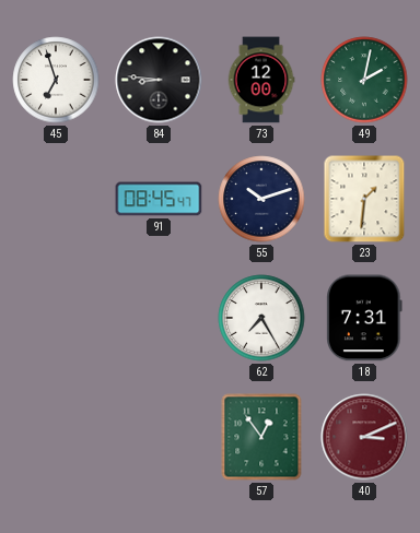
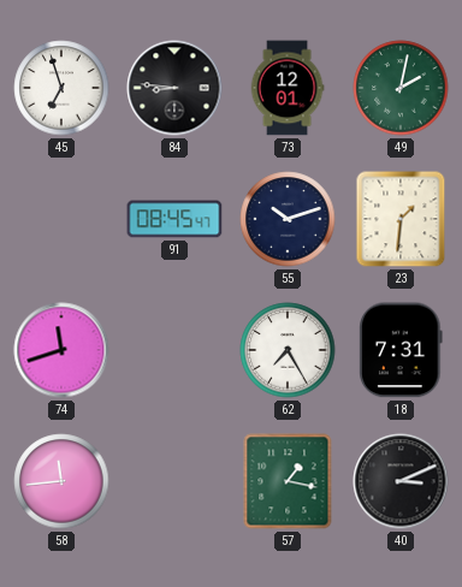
73: 12:00 -> 12:01
74: none -> 11:42
58: none -> 11:44
57: 12:54 -> 1:17
40 dial: burgundy -> black
